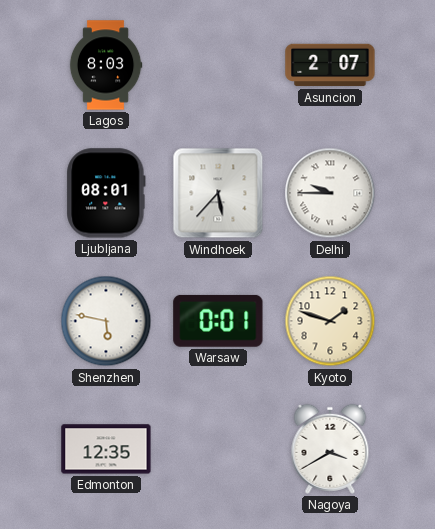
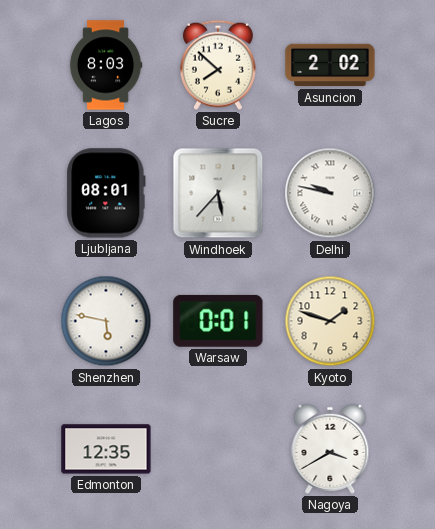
Sucre: none -> 7:52
Asuncion: 2:07 -> 2:02
Delhi: 9:45 -> 9:47
